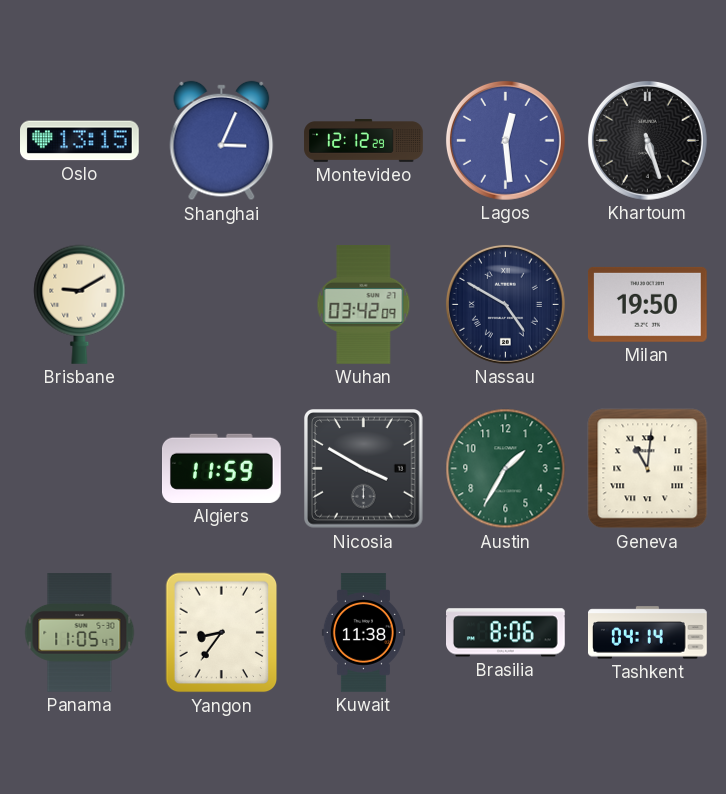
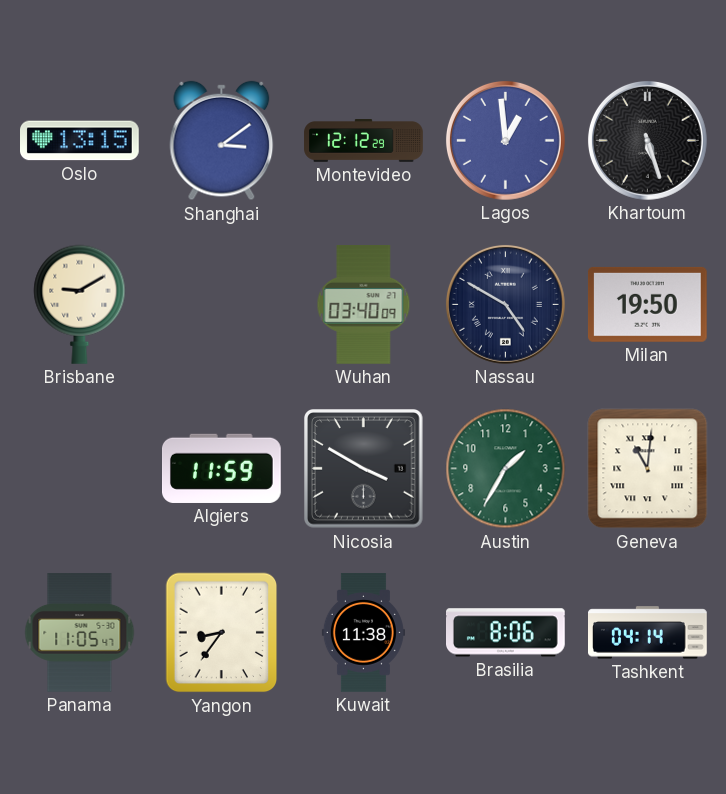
Shanghai: 3:04 -> 3:09
Lagos: 12:29 -> 12:59
Wuhan: 03:42 -> 03:40
